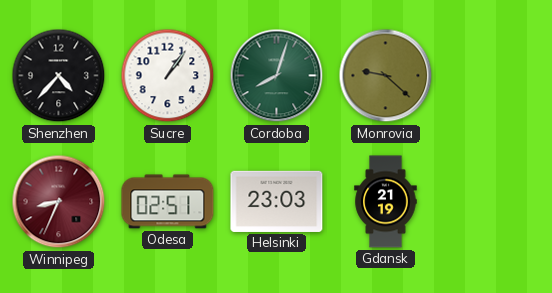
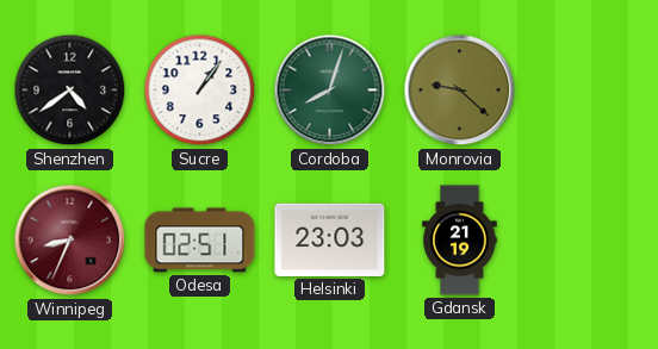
Shenzhen: 4:37 -> 4:39
